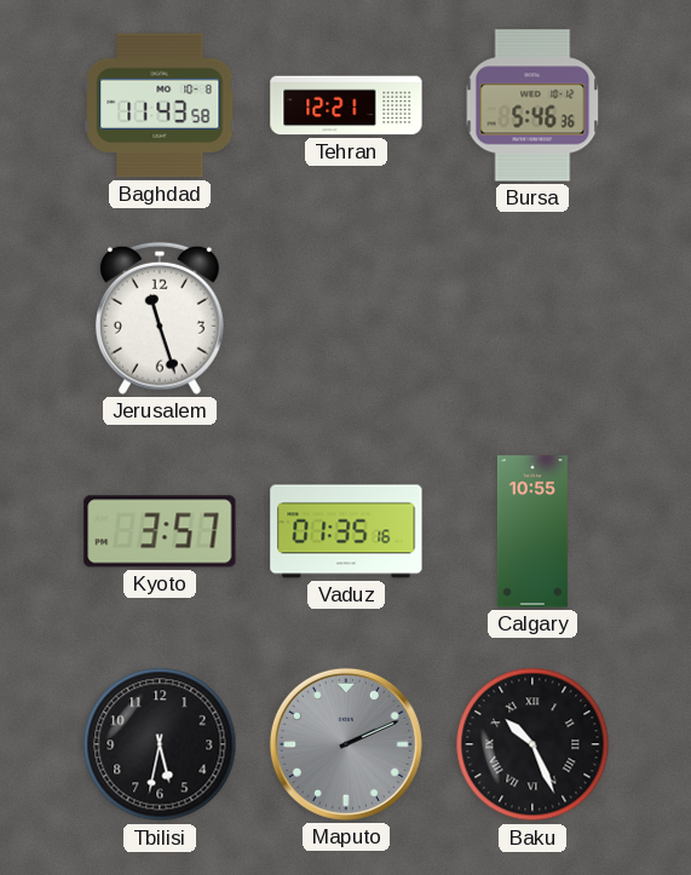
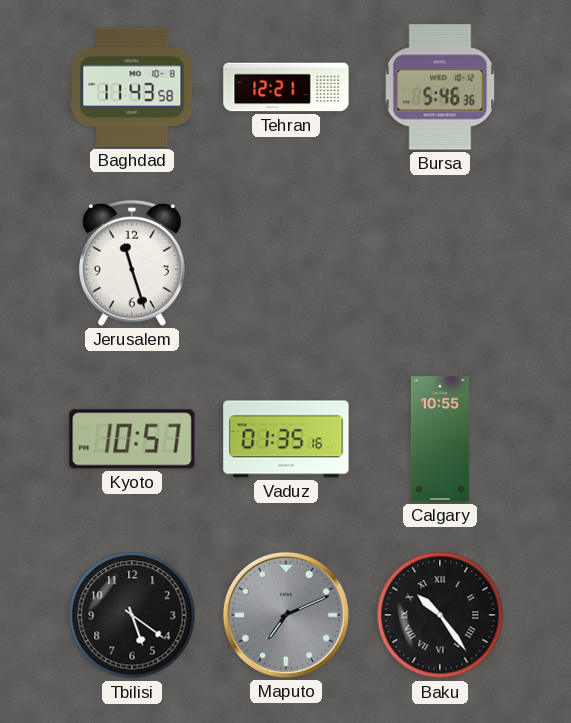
Kyoto: 3:57 -> 10:57
Tbilisi: 5:32 -> 5:21
Maputo: 2:11 -> 7:11
Baku: 10:26 -> 10:24
